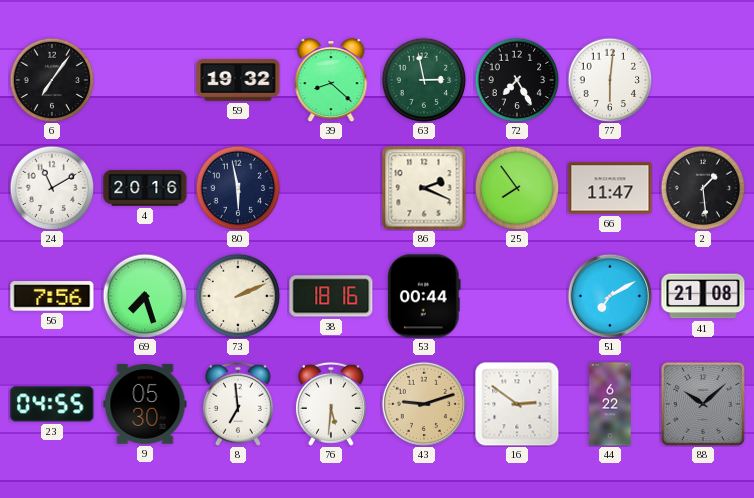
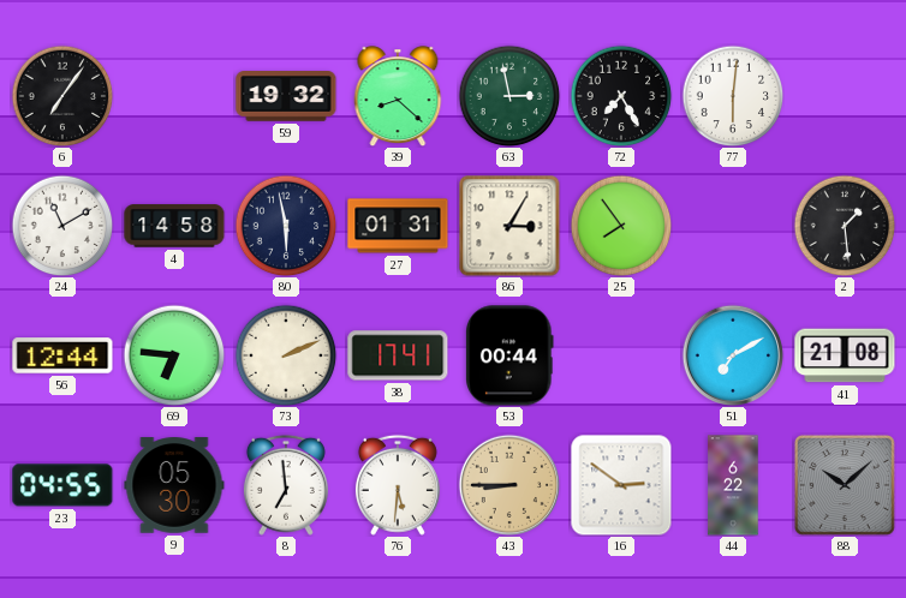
4: 20:16 -> 14:58
27: none -> 01:31
86: 2:19 -> 3:05
66: 11:47 -> none
56: 7:56 -> 12:44
69: 7:27 -> 6:46
38: 18:16 -> 17:41
43: 9:12 -> 8:45
